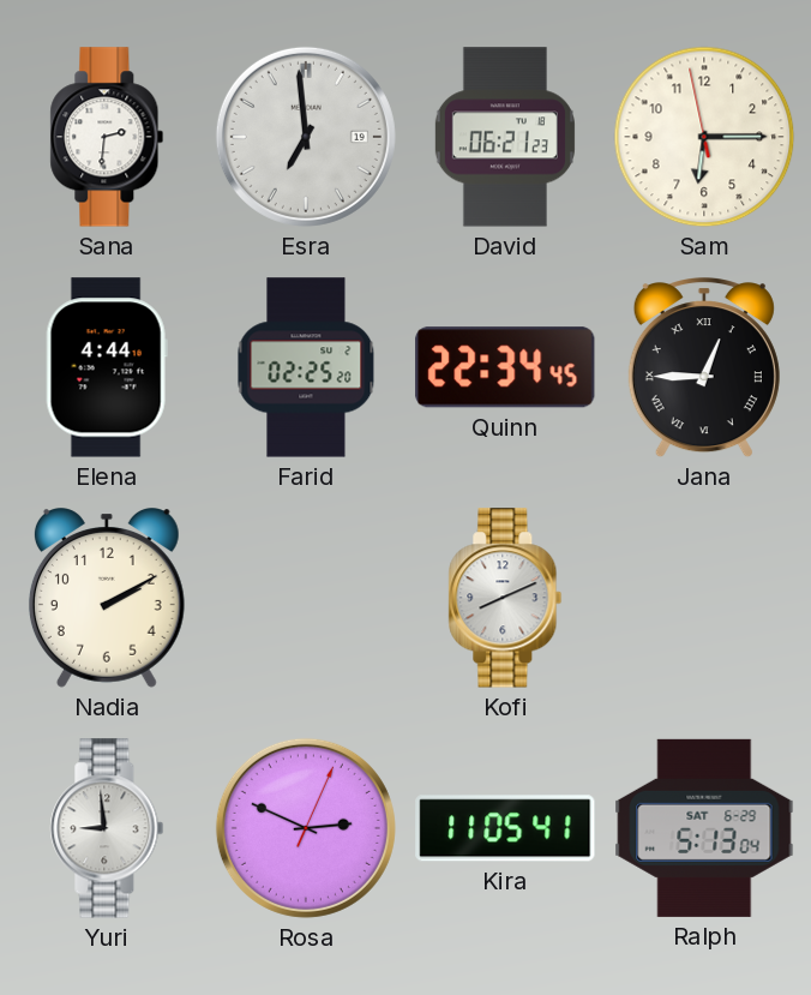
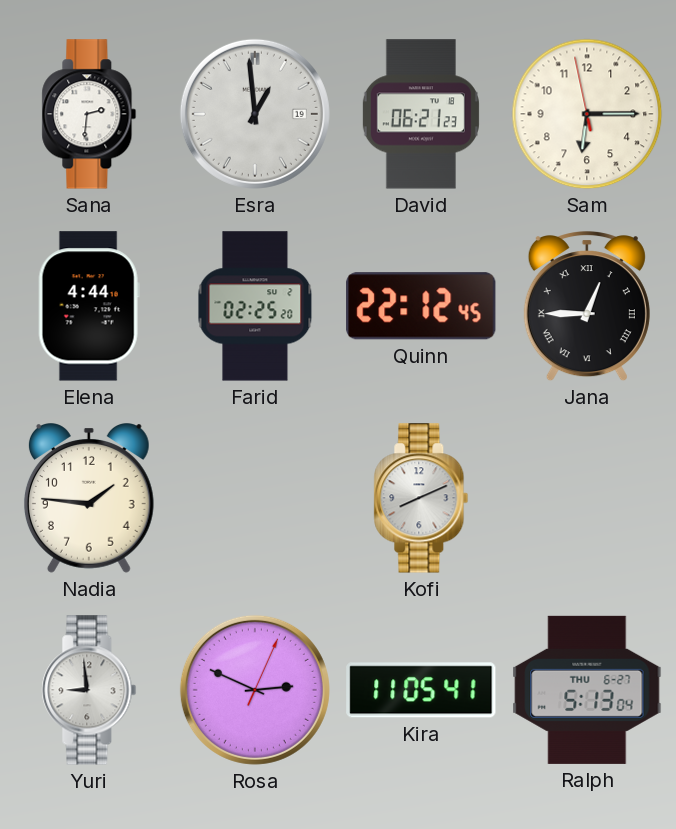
Esra: 6:59 -> 12:59
Quinn: 22:34 -> 22:12
Nadia: 2:10 -> 1:46
Ralph date: SAT 6-29 -> THU 6-27
